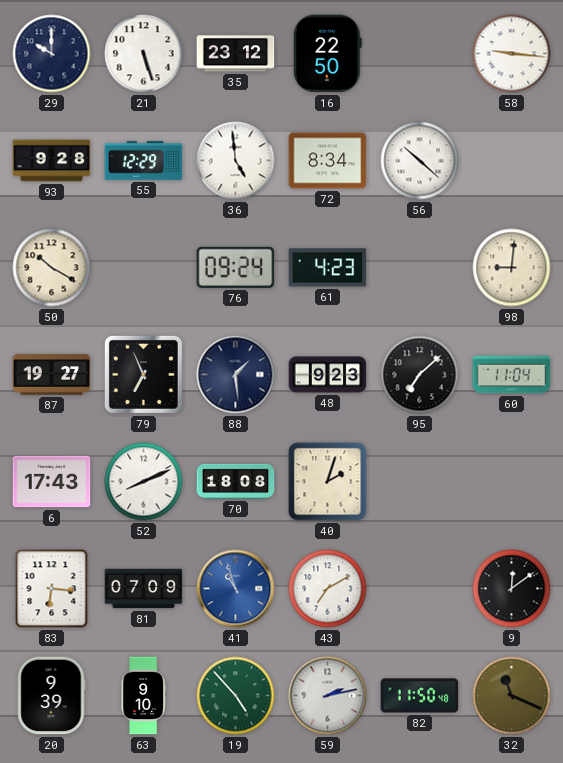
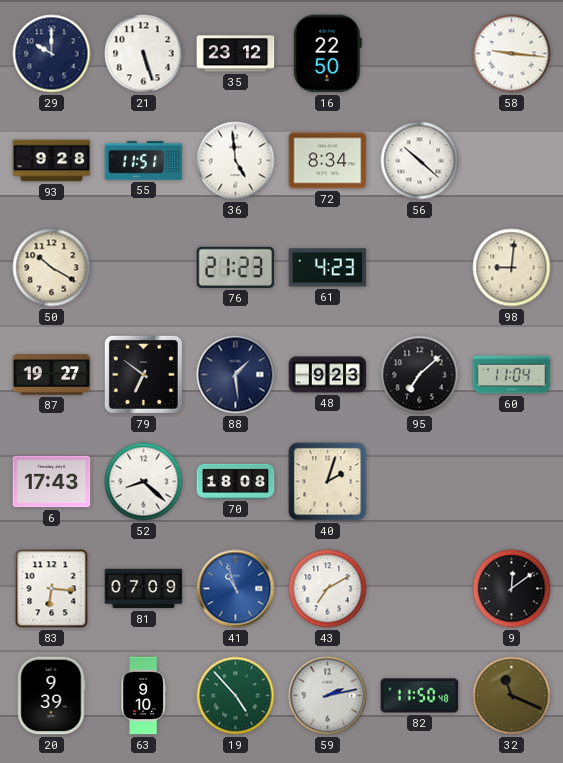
55: 12:29 -> 11:51
76: 09:24 -> 21:23
79: 6:56 -> 6:51
52: 8:11 -> 8:22
